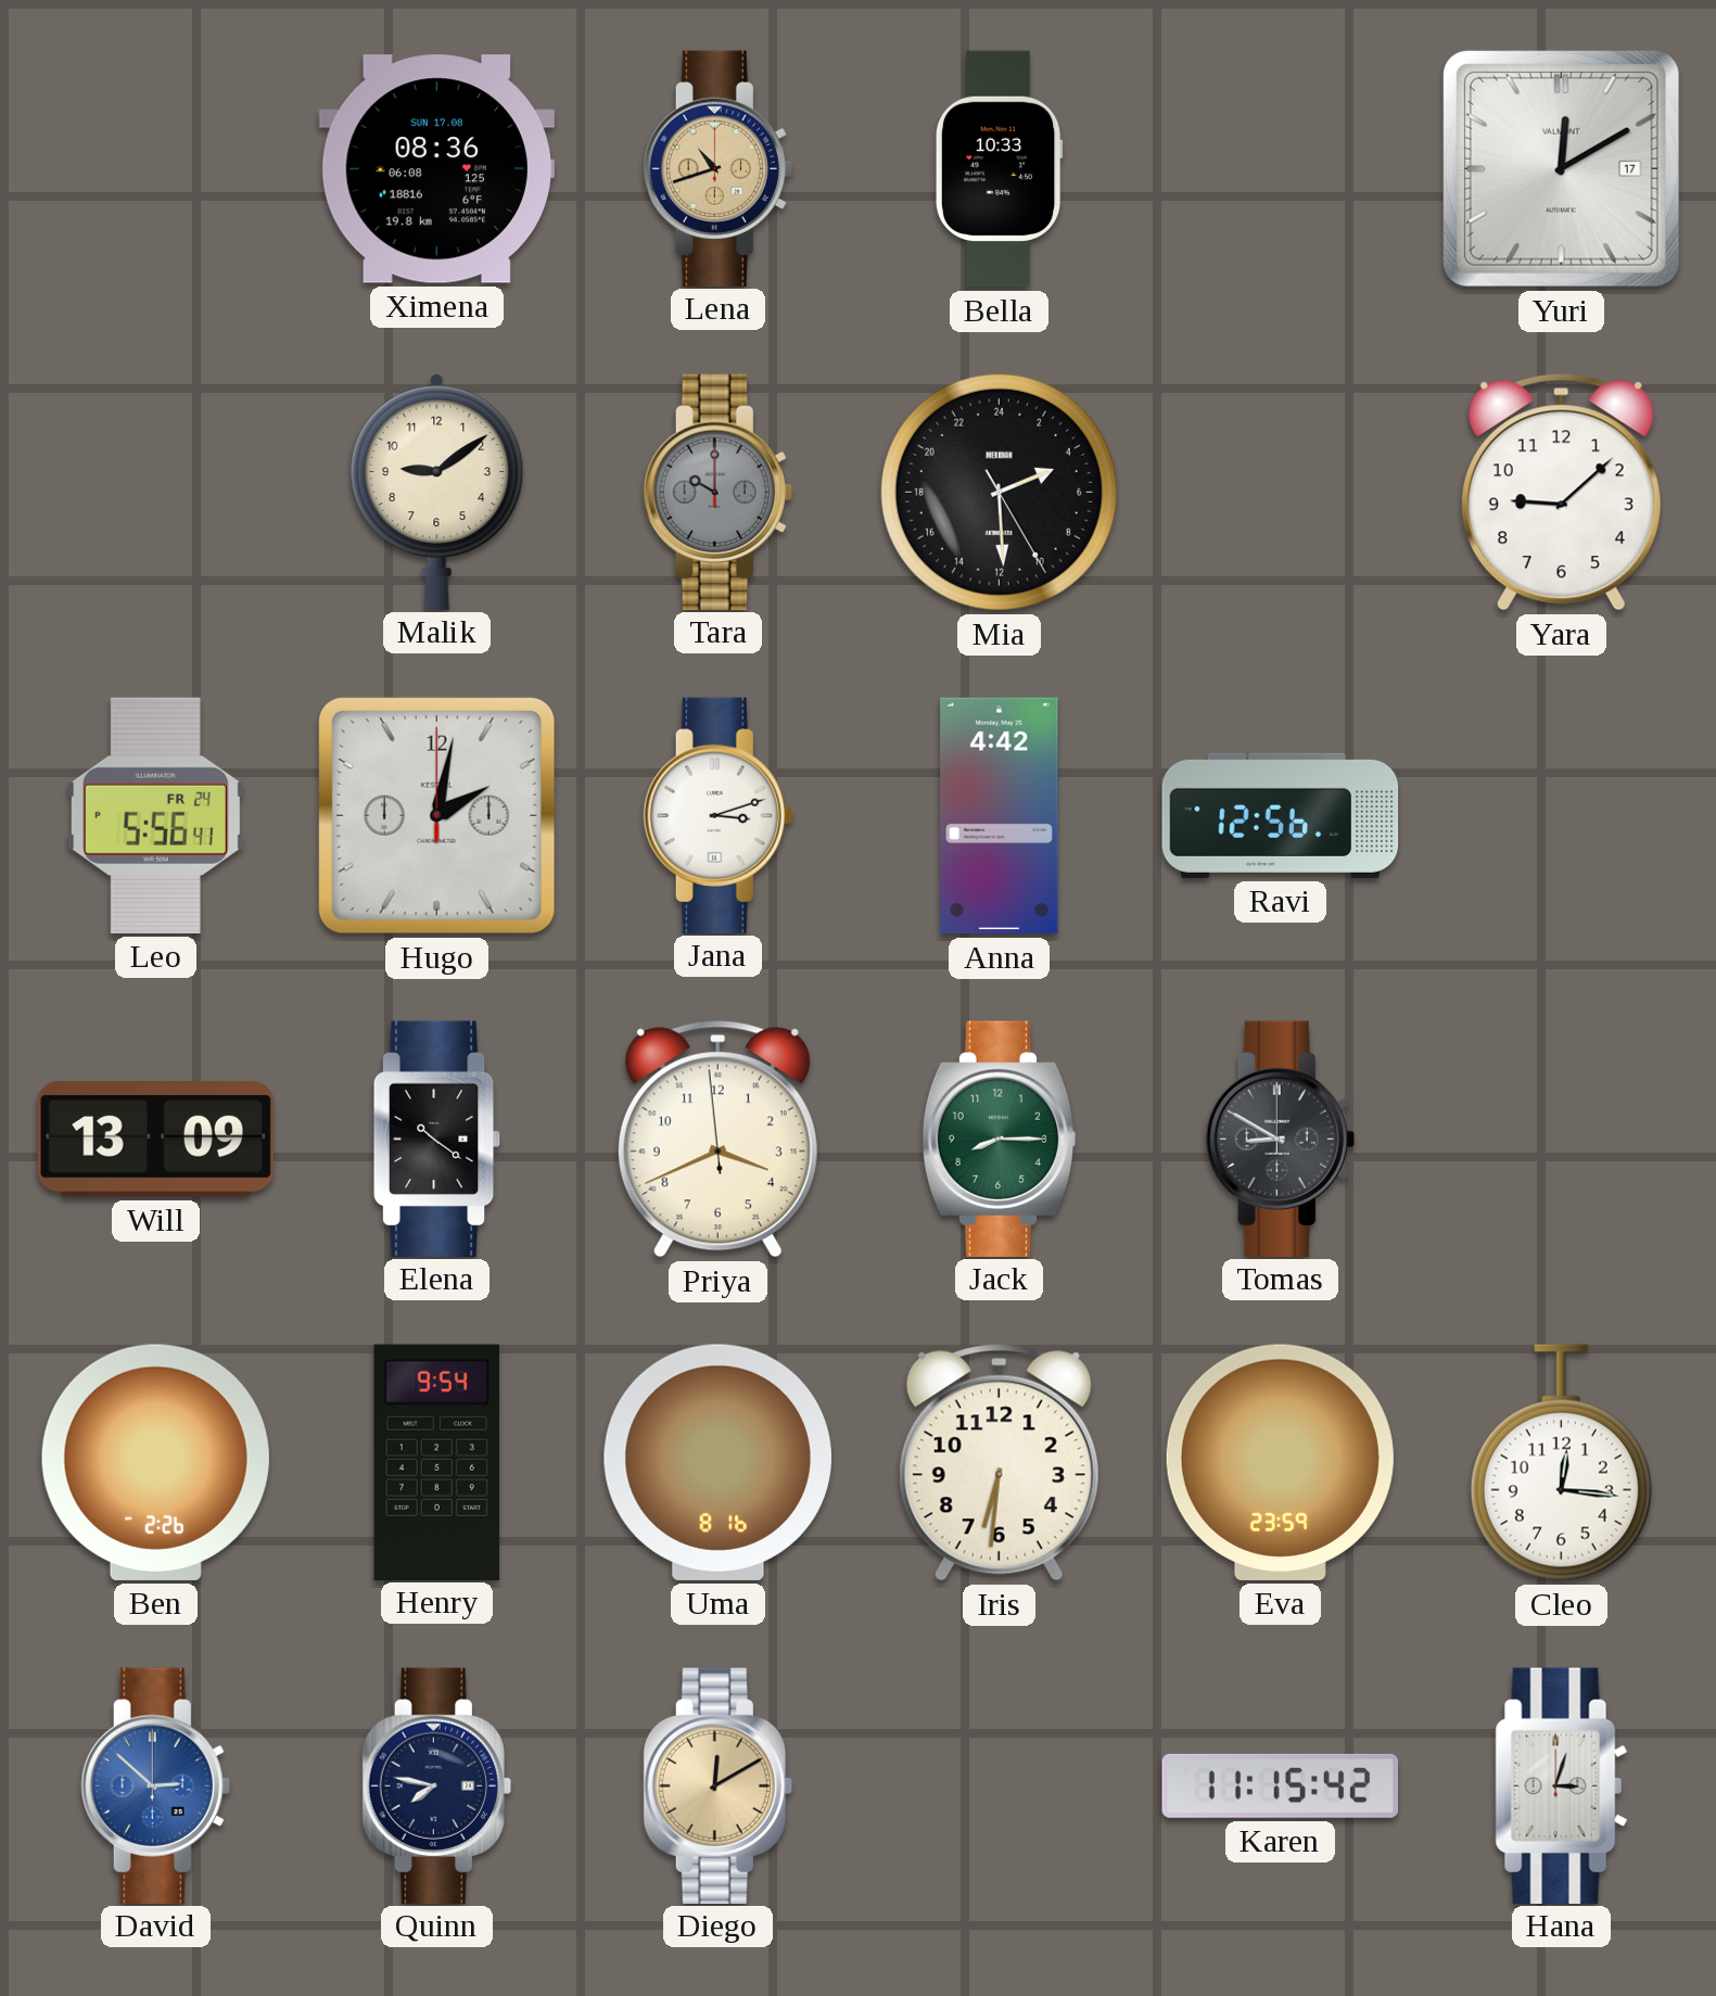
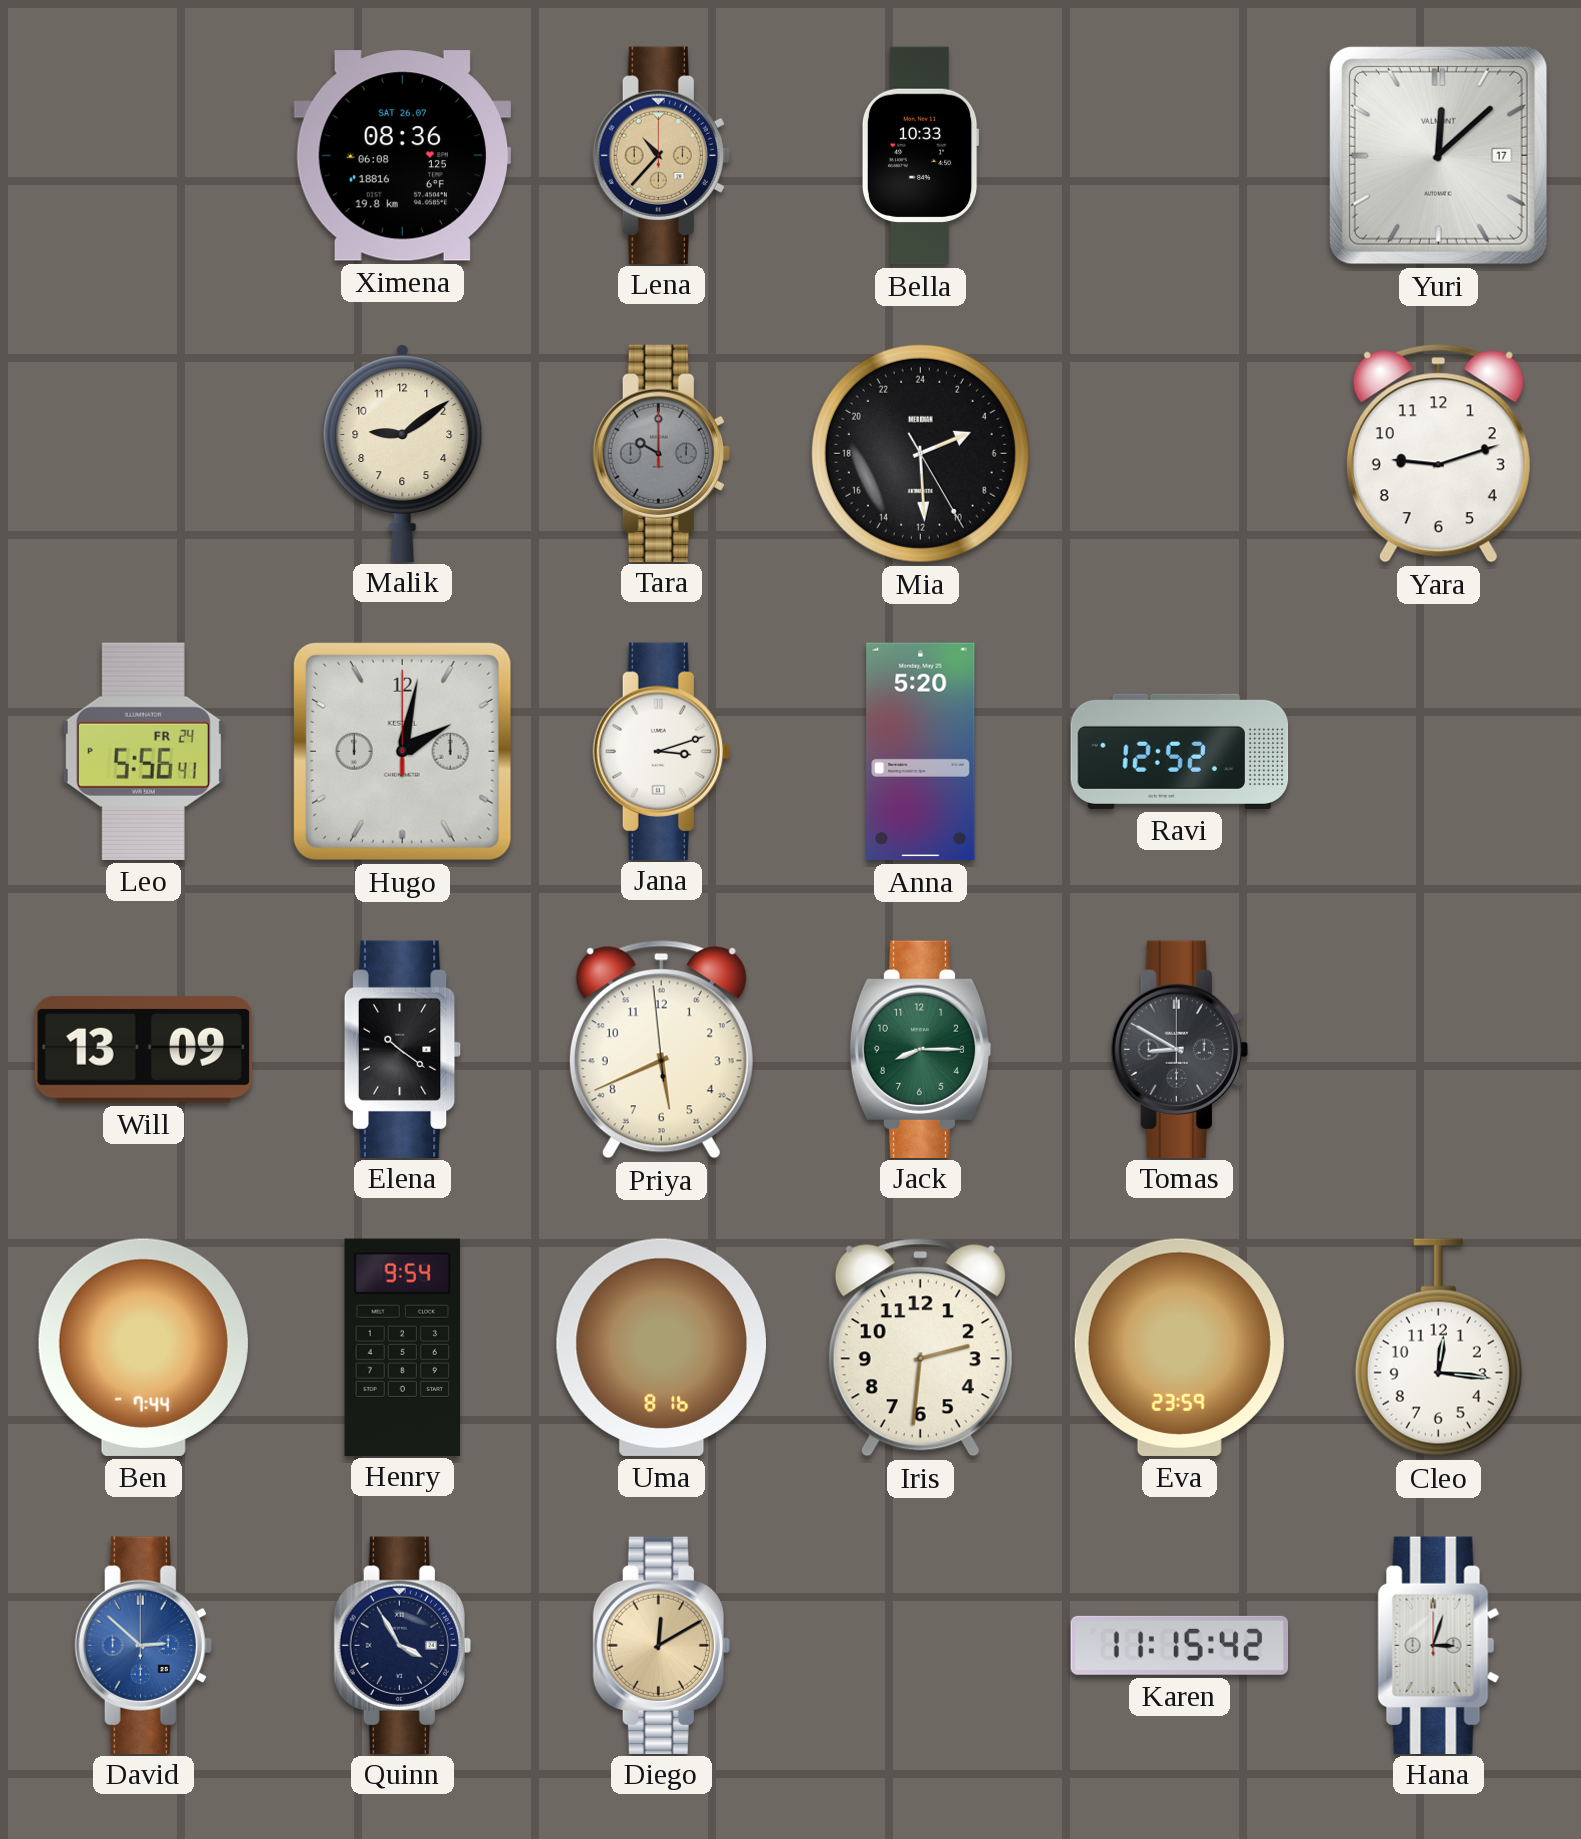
Ximena date: SUN 17.08 -> SAT 26.07
Lena: 10:42 -> 10:37
Yuri: 12:10 -> 12:08
Yara: 9:08 -> 9:12
Anna: 4:42 -> 5:20
Ravi: 12:56 -> 12:52
Priya: 3:40 -> 5:40
Ben: 2:26 -> 7:44
Iris: 6:31 -> 2:31
Quinn: 7:47 -> 3:55
